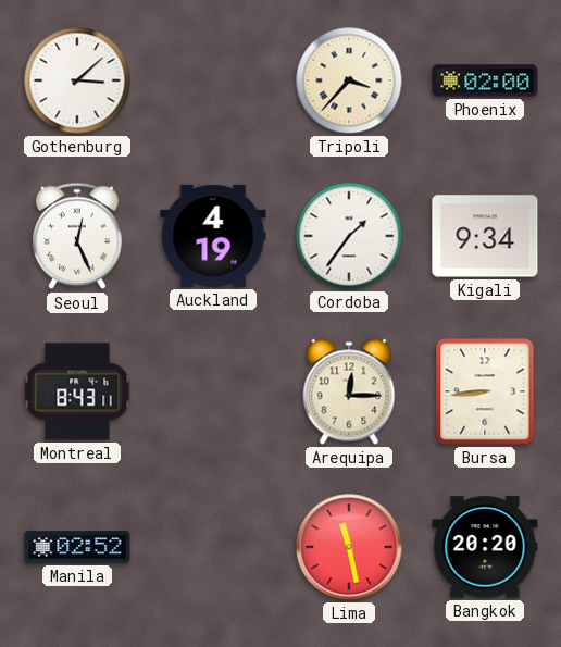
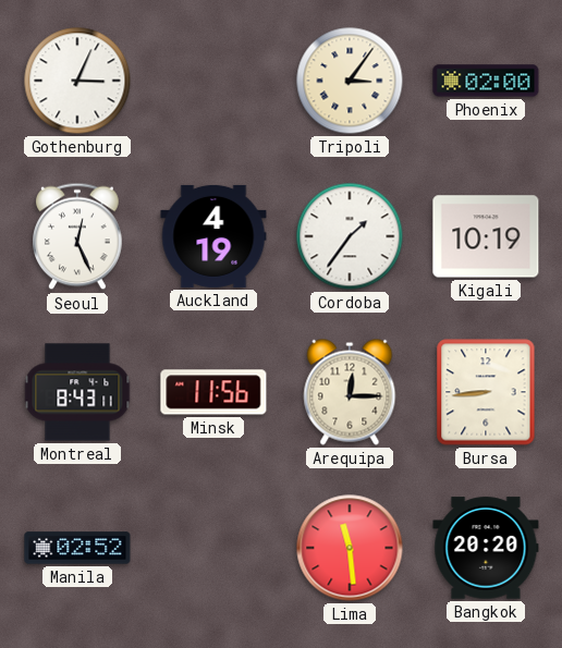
Gothenburg: 3:08 -> 3:04
Tripoli: 3:37 -> 3:06
Kigali: 9:34 -> 10:19
Minsk: none -> 11:56
Lima: 11:28 -> 11:29
